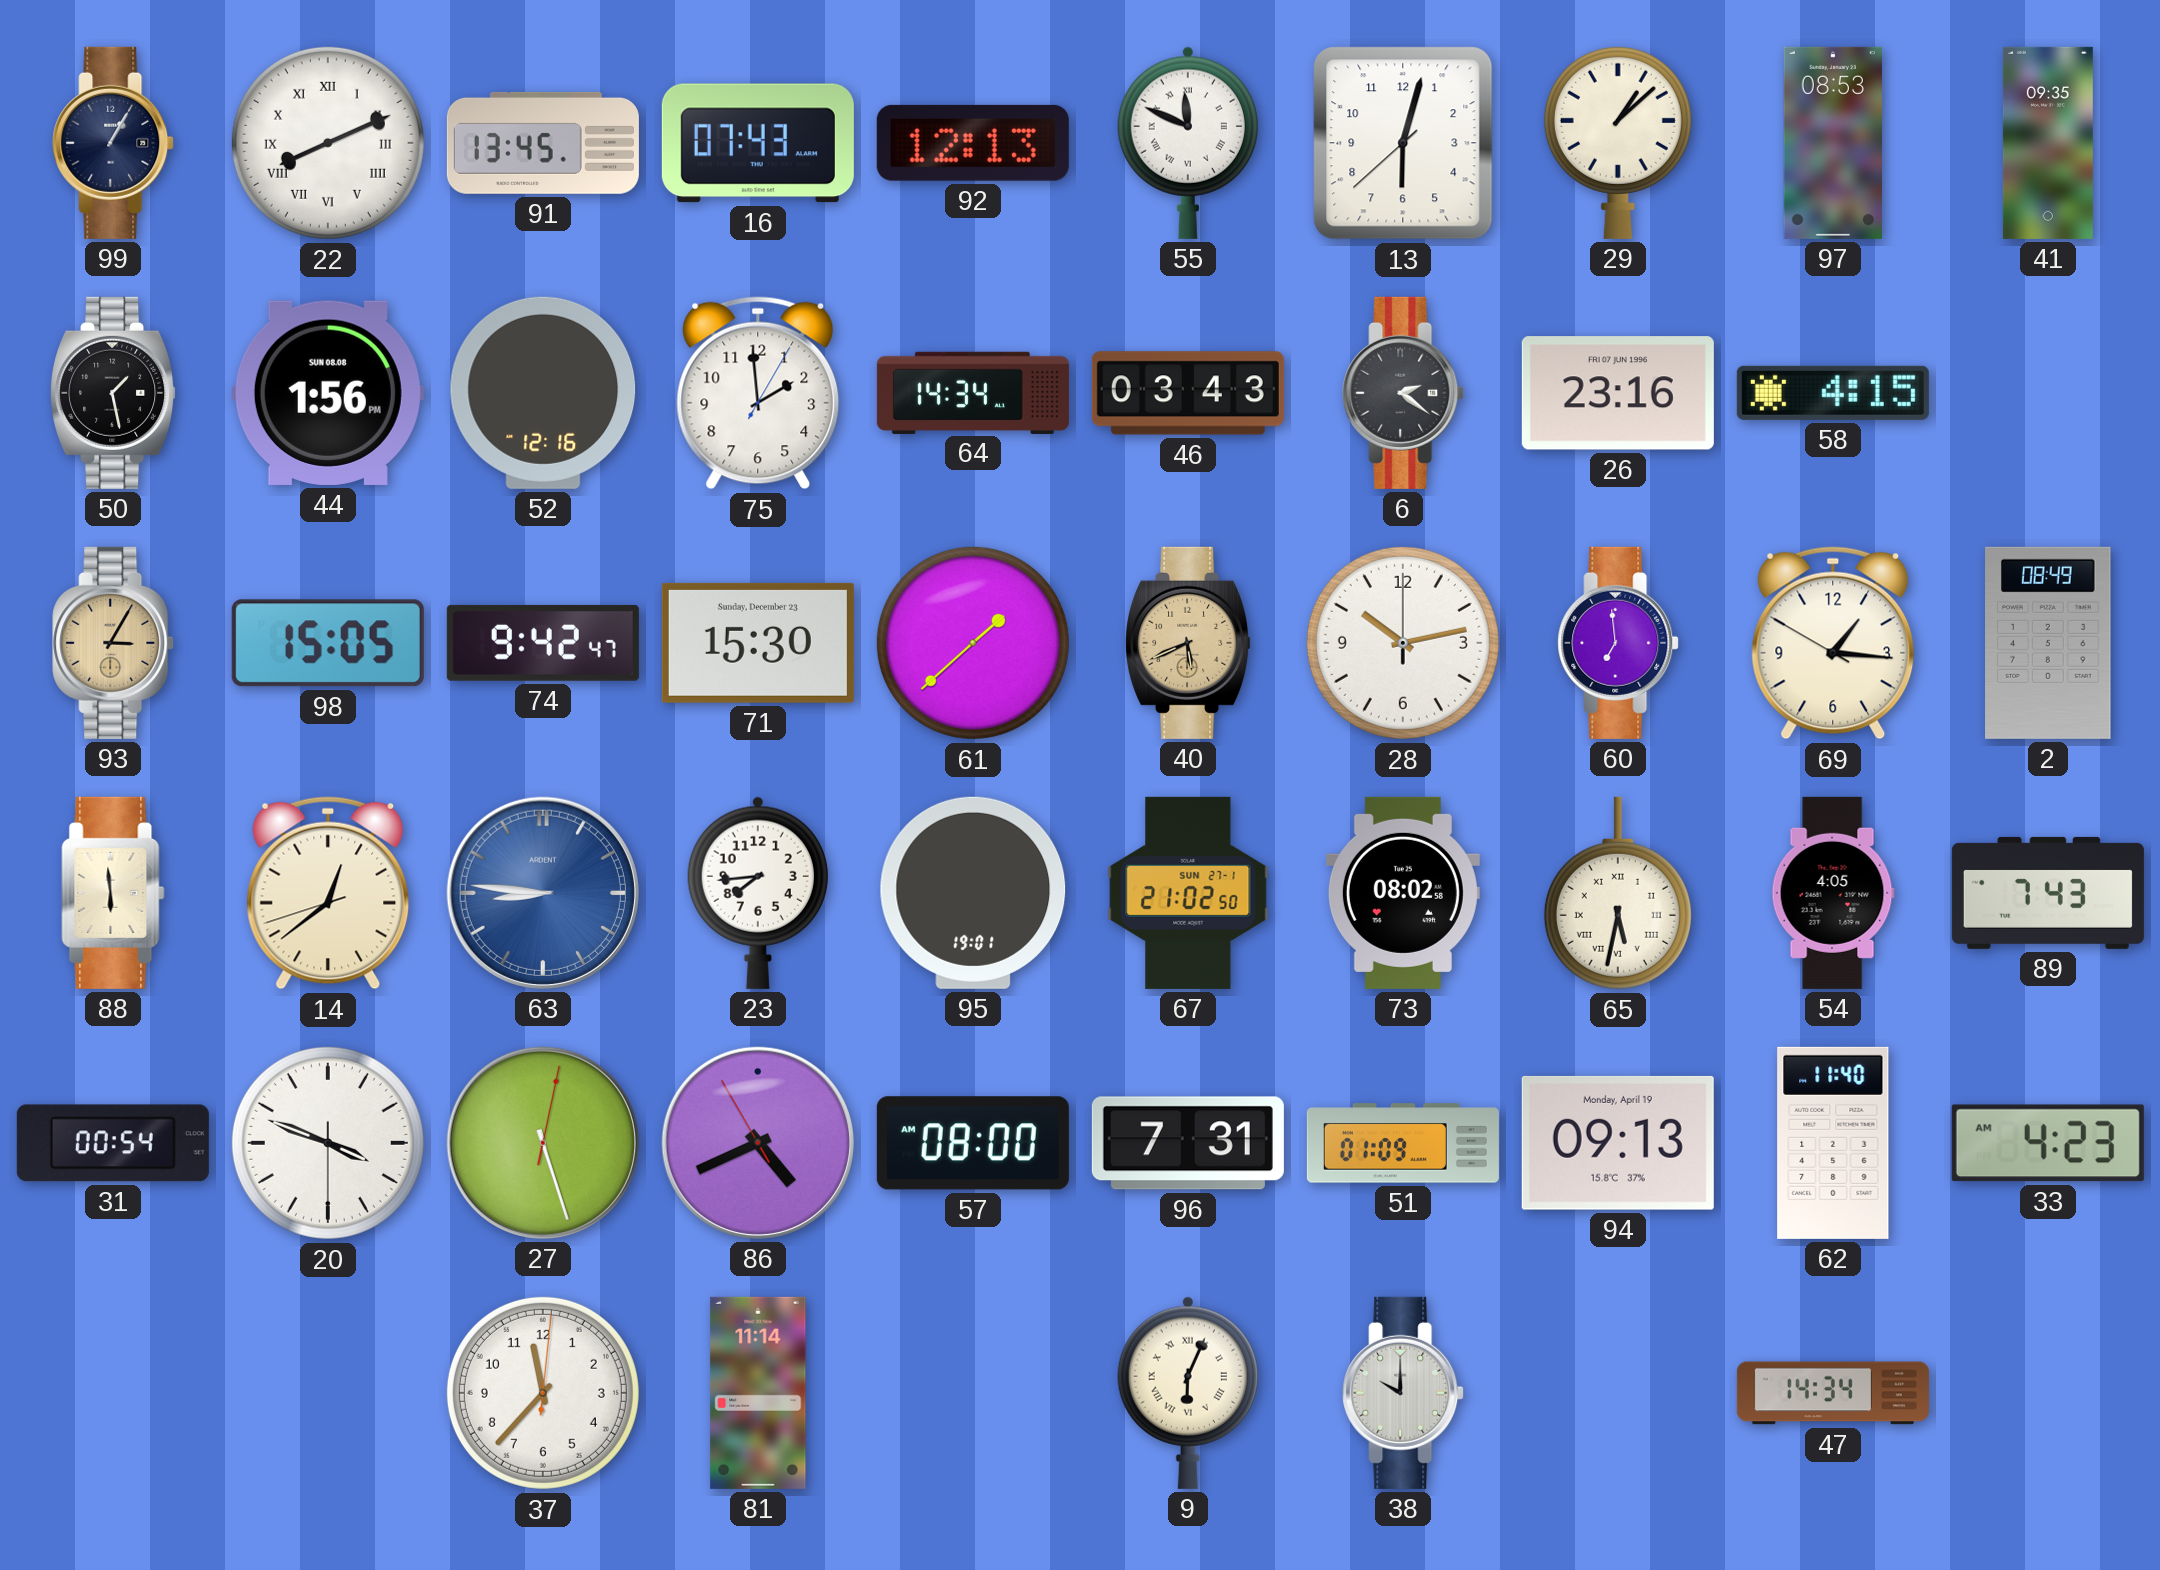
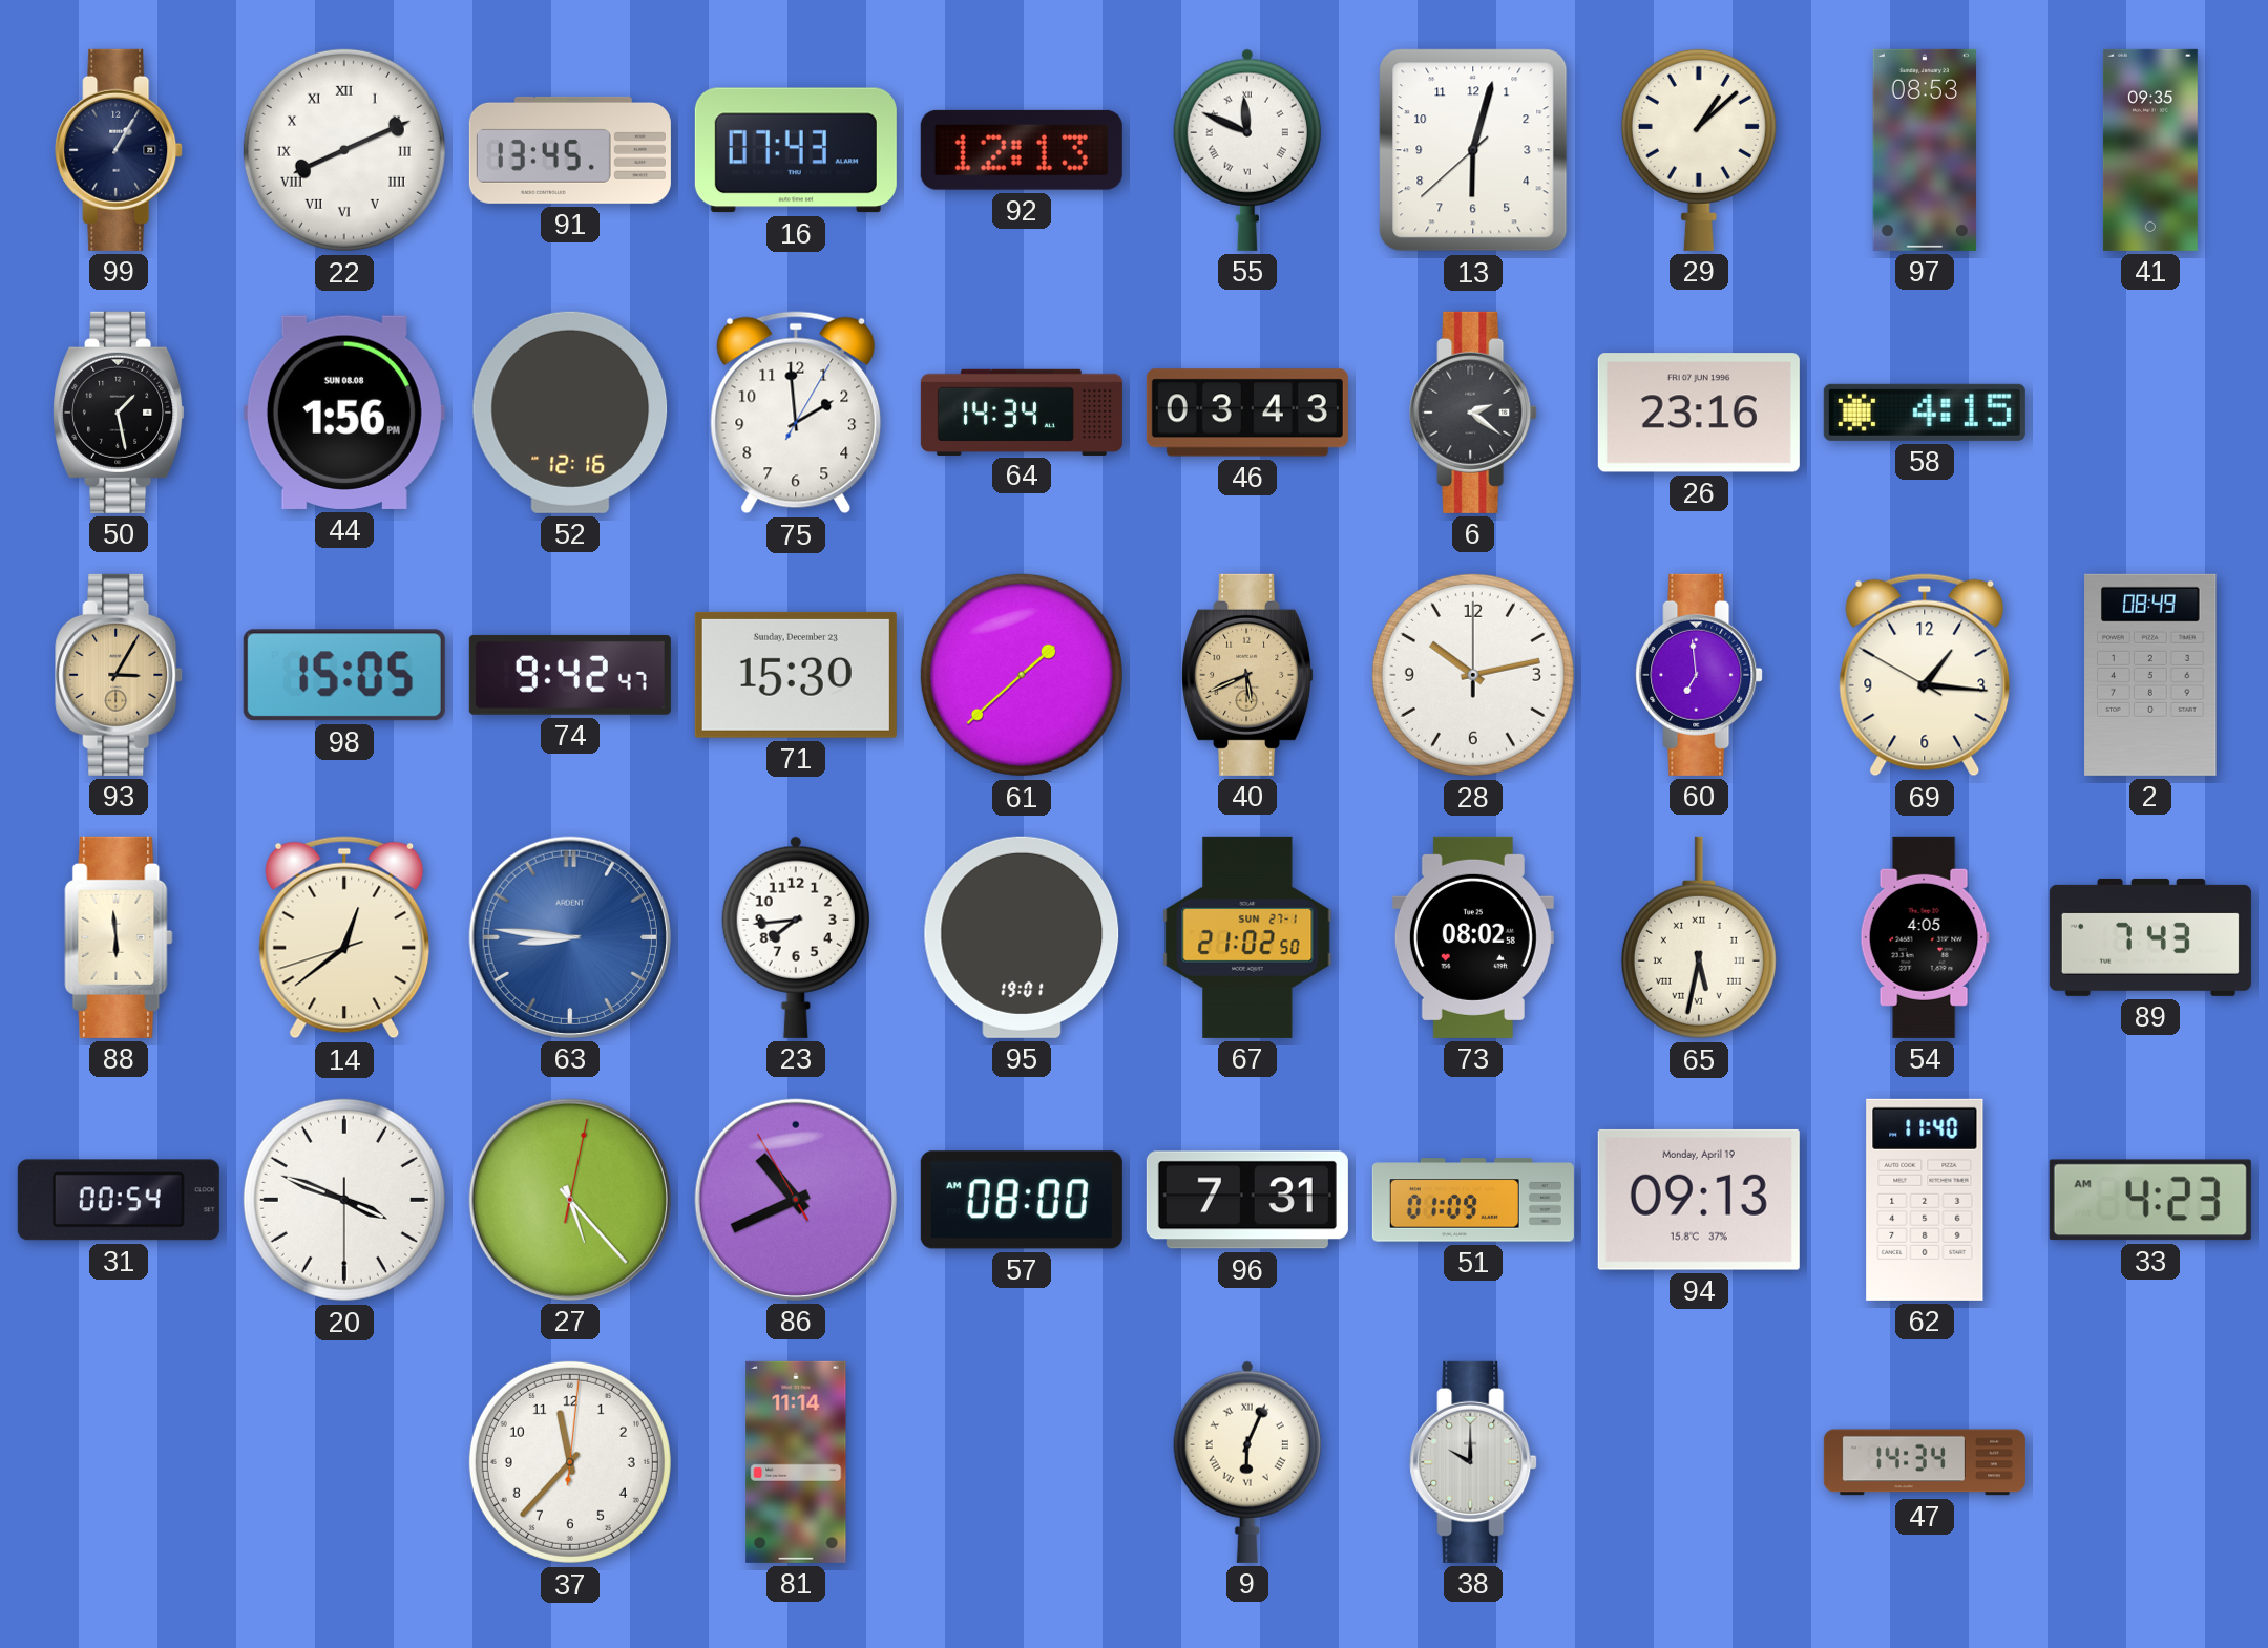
27: 5:27 -> 5:23
86: 4:40 -> 10:40
